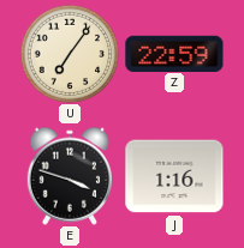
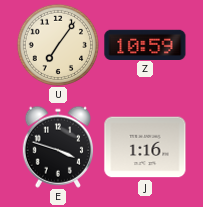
Z: 22:59 -> 10:59
